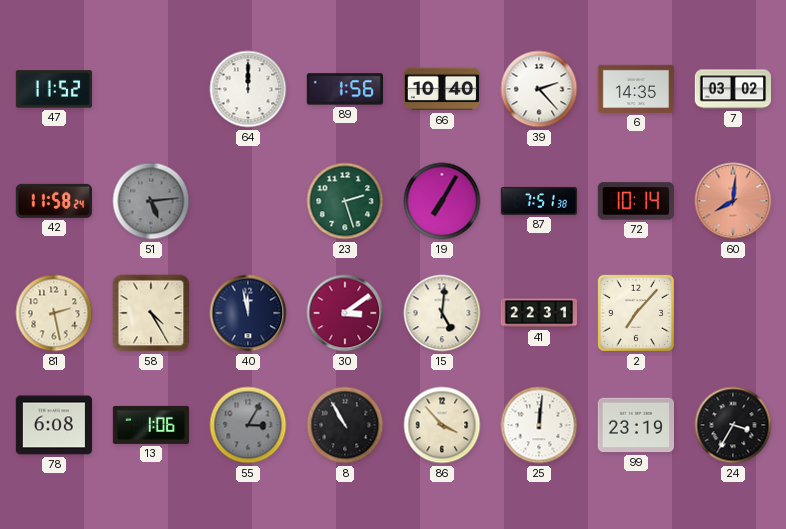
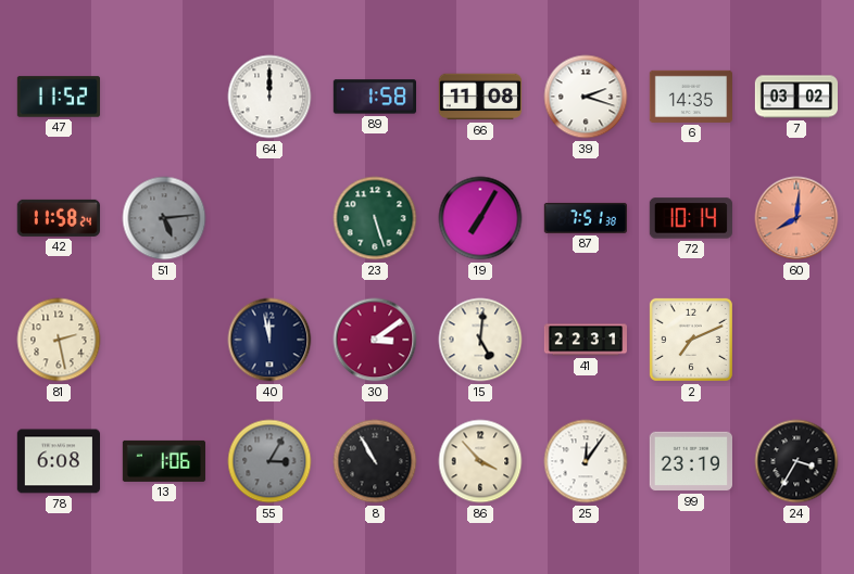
89: 1:56 -> 1:58
66: 10:40 -> 11:08
39: 2:23 -> 2:18
23: 2:27 -> 5:27
58: 4:25 -> none
2: 7:07 -> 7:11
25: 12:01 -> 12:06
